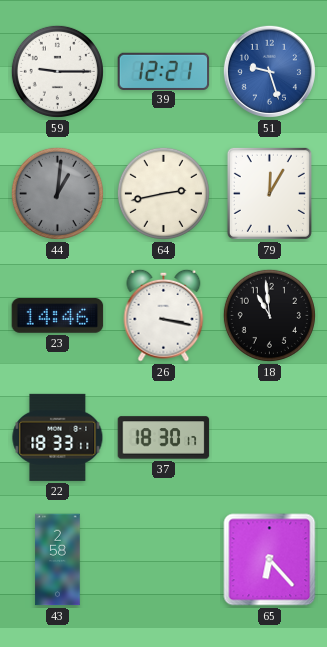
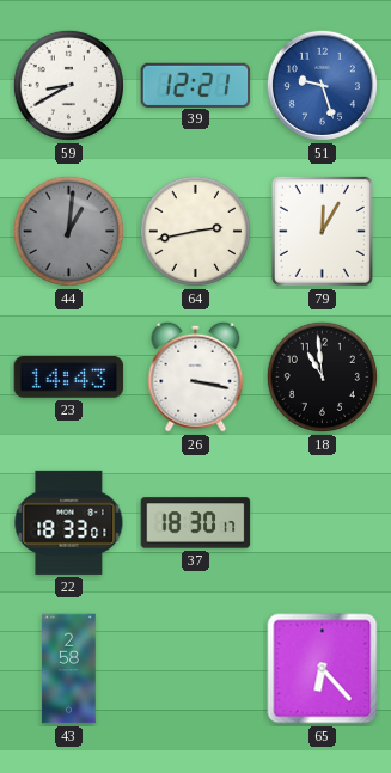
59: 9:15 -> 8:40
23: 14:46 -> 14:43
22: 18:33:11 -> 18:33:01
